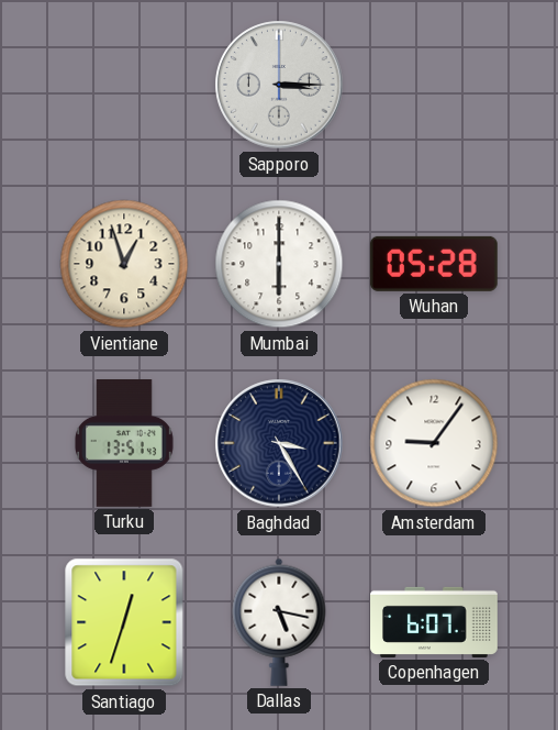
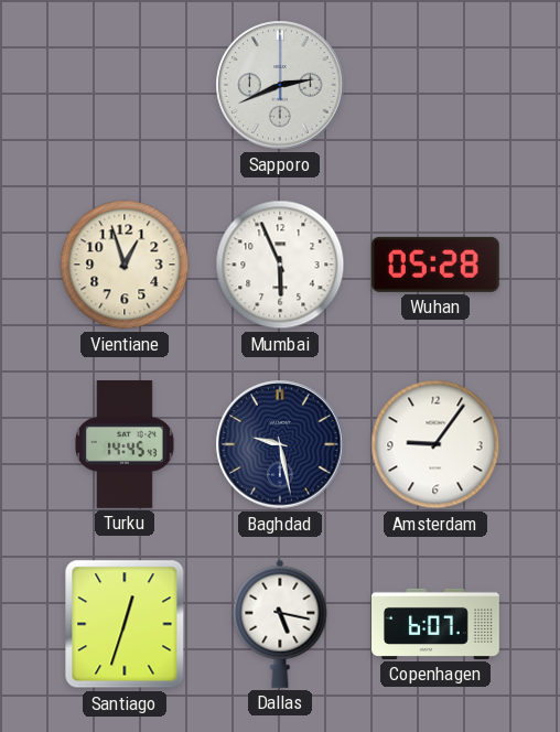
Sapporo: 3:15 -> 2:41
Mumbai: 6:00 -> 5:56
Turku: 13:51 -> 14:45
Baghdad: 3:25 -> 9:28
